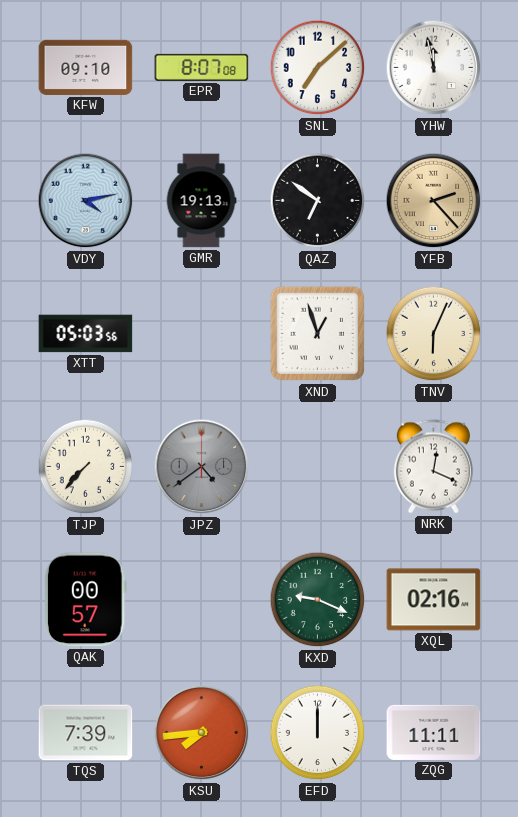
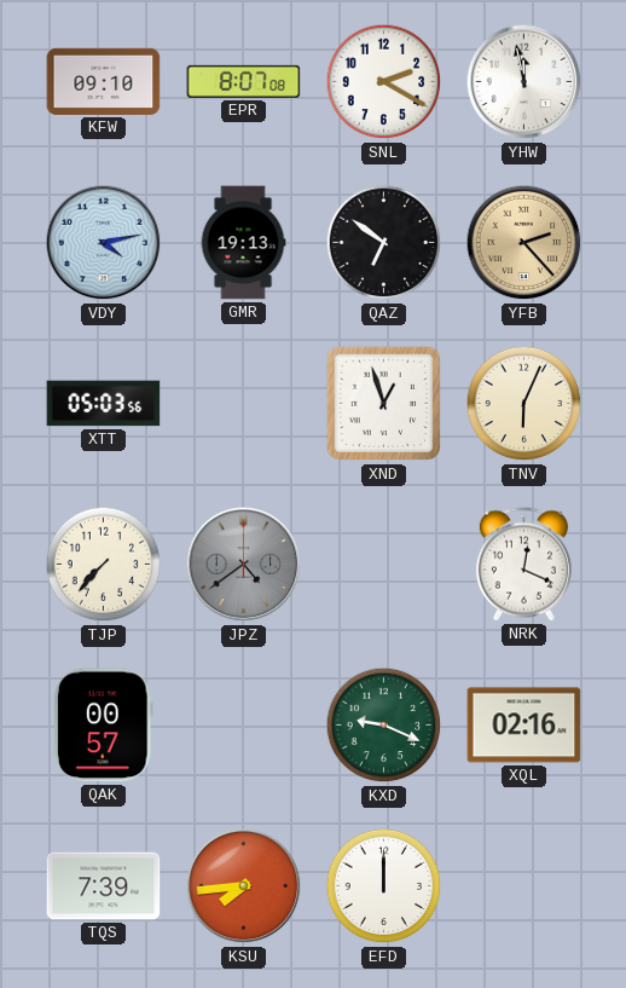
SNL: 7:08 -> 2:20
ZQG: 11:11 -> none
